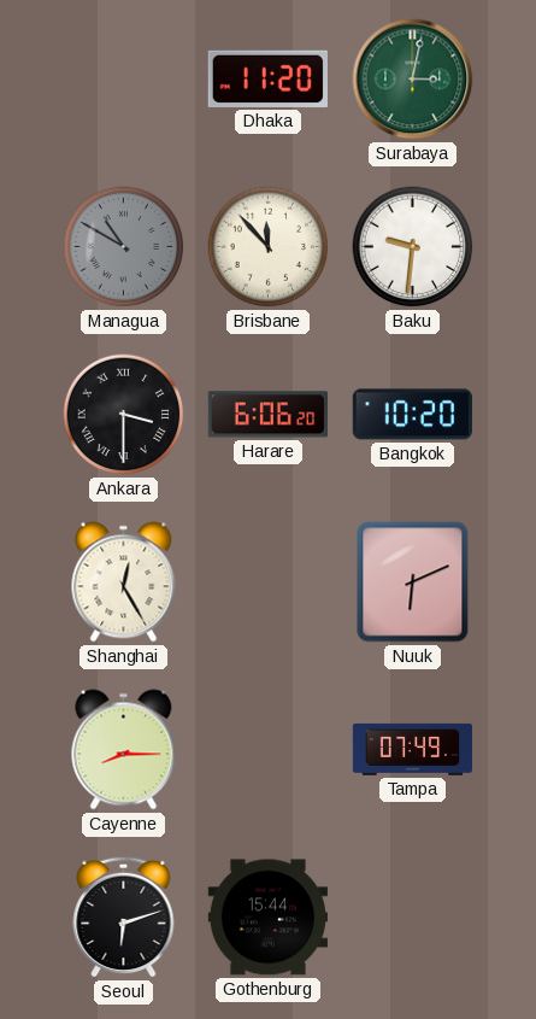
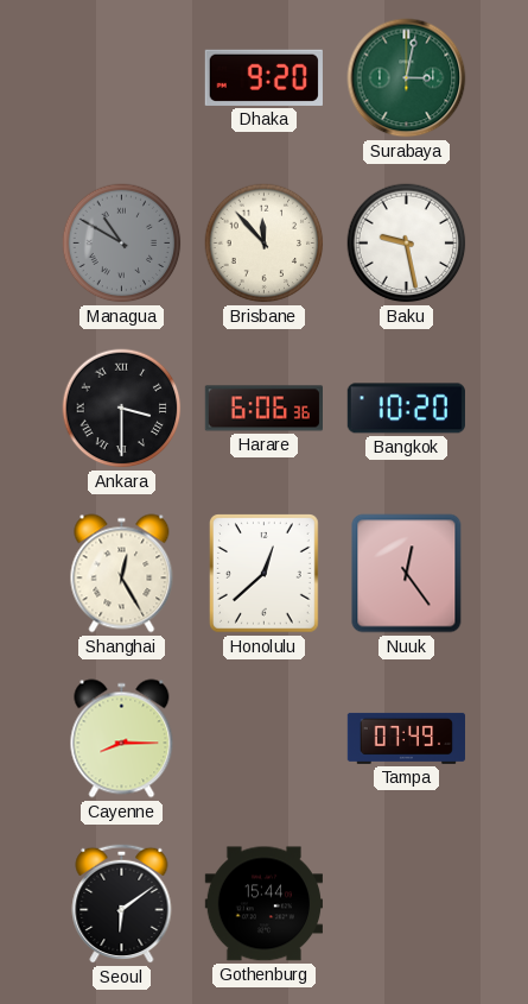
Dhaka: 11:20 -> 9:20
Baku: 9:31 -> 9:28
Harare: 6:06:20 -> 6:06:36
Honolulu: none -> 12:38
Nuuk: 6:11 -> 12:24
Seoul: 6:12 -> 6:09
